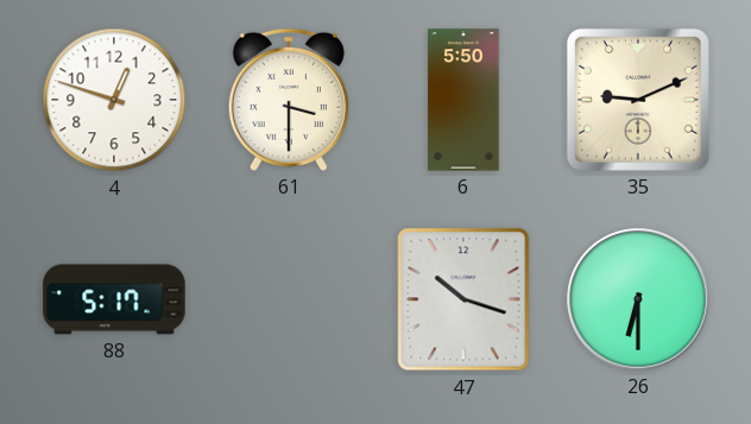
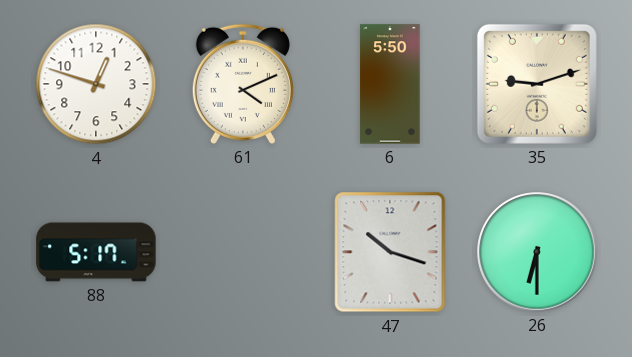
61: 3:30 -> 4:11
35: 9:11 -> 9:12
